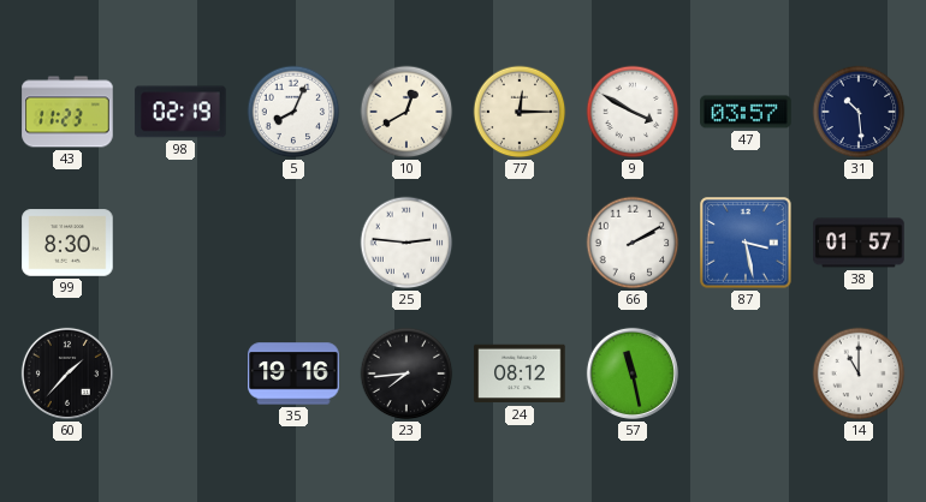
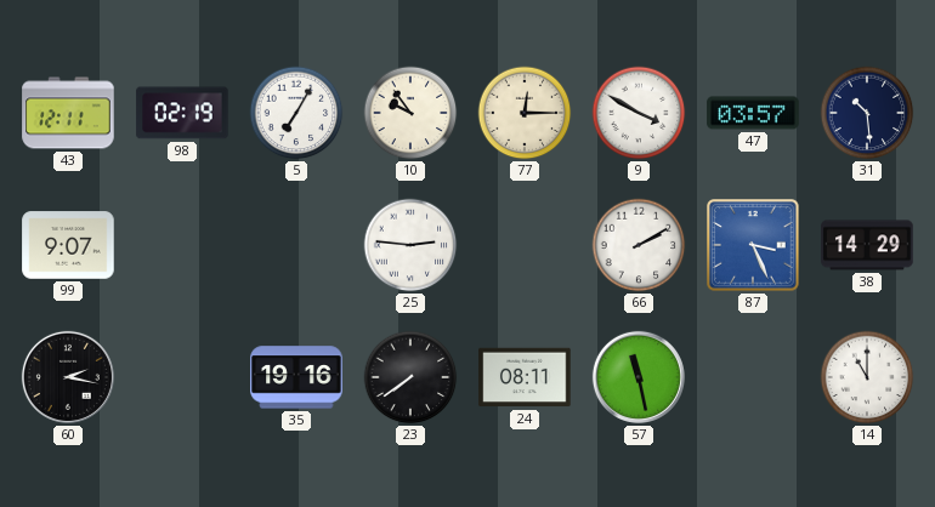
43: 11:23 -> 12:11
5: 8:04 -> 7:05
10: 12:40 -> 9:54
99: 8:30 -> 9:07
87: 3:28 -> 3:26
38: 01:57 -> 14:29
60: 1:37 -> 2:17
23: 7:44 -> 7:39
24: 08:12 -> 08:11
